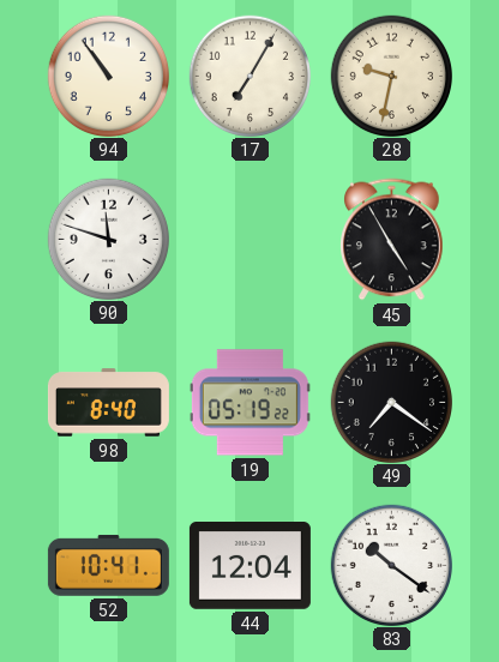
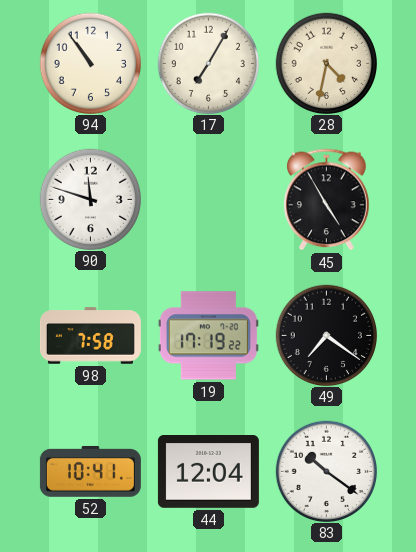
28: 9:32 -> 4:32
98: 8:40 -> 7:58
19: 05:19 -> 17:19
